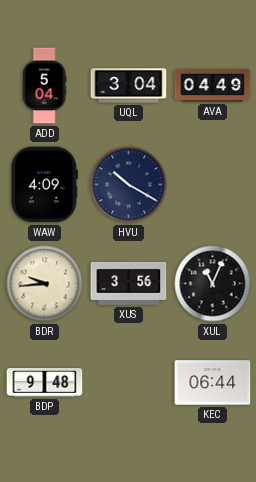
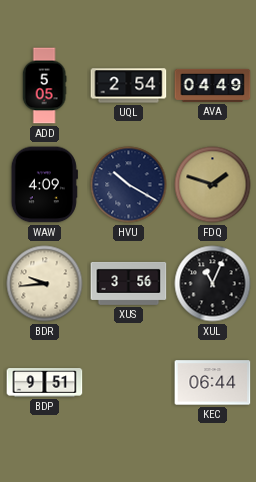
ADD: 5:04 -> 5:05
UQL: 3:04 -> 2:54
FDQ: none -> 1:48
BDP: 9:48 -> 9:51
